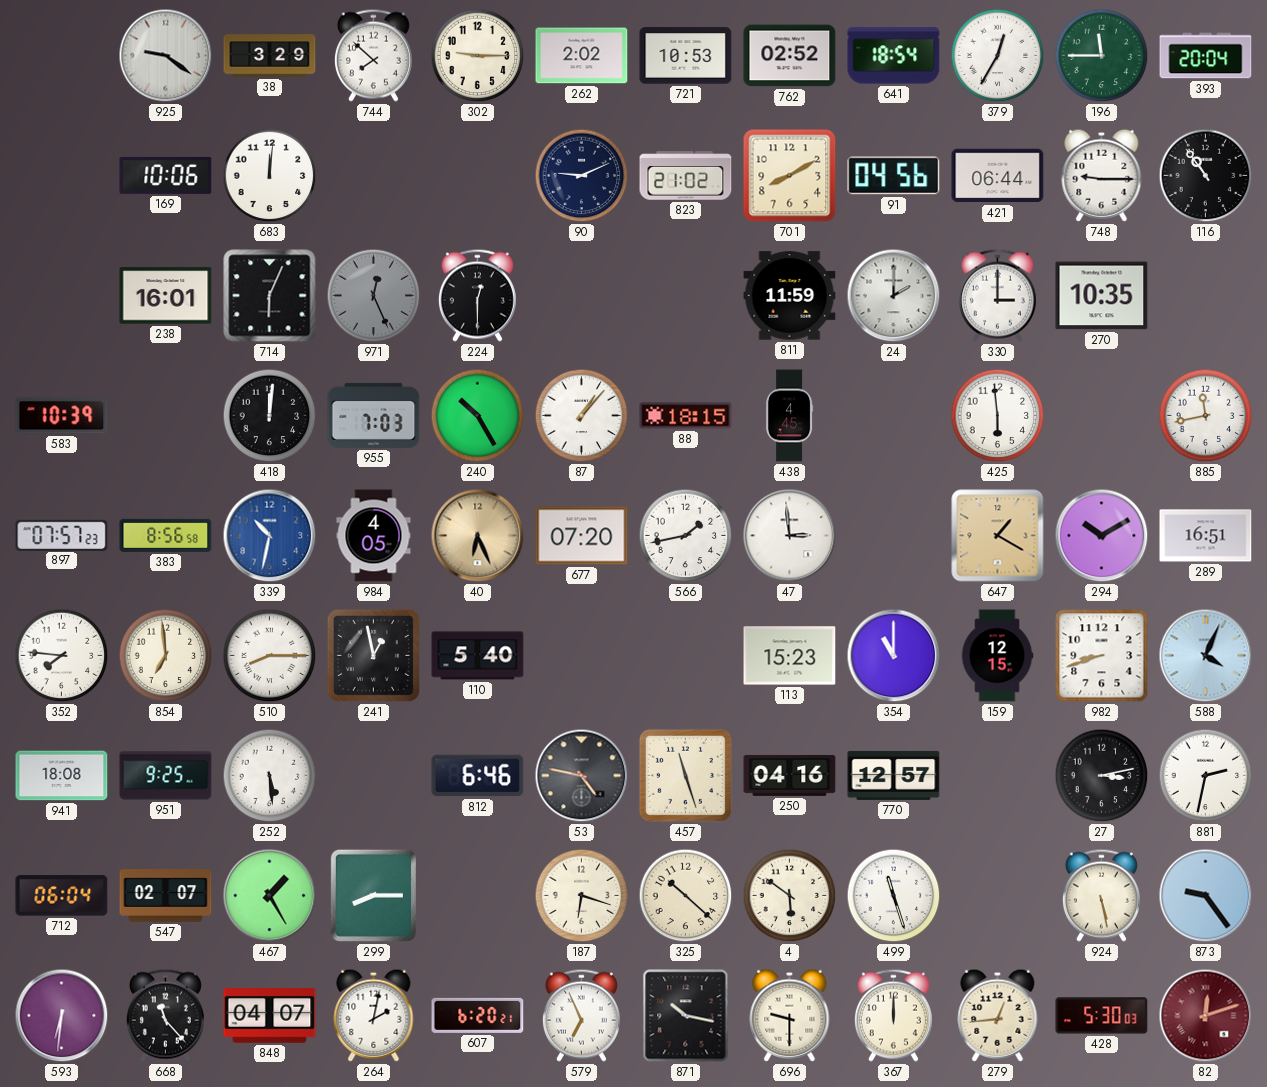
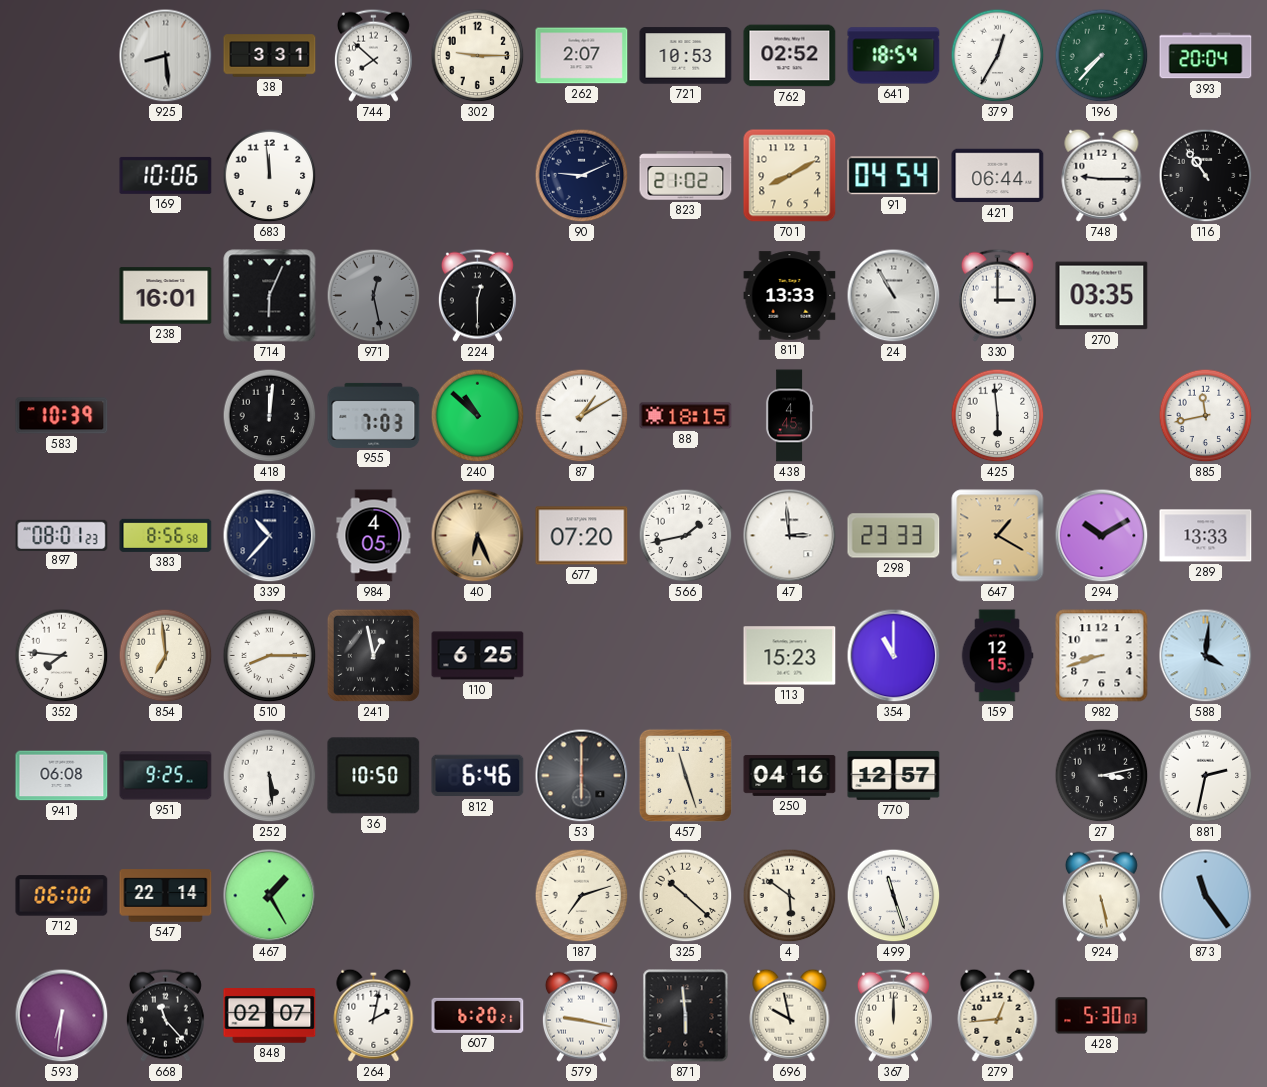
925: 9:21 -> 8:29
38: 3:29 -> 3:31
262: 2:02 -> 2:07
196: 11:45 -> 7:37
683: 12:01 -> 11:59
91: 04:56 -> 04:54
971: 12:26 -> 12:28
811: 11:59 -> 13:33
24: 2:00 -> 10:55
270: 10:35 -> 03:35
240: 10:25 -> 10:52
87: 1:07 -> 1:10
897: 07:57 -> 08:01
339: 10:32 -> 10:37
339 dial: blue -> navy
298: none -> 23:33
289: 16:51 -> 13:33
110: 5:40 -> 6:25
588: 4:04 -> 4:01
941: 18:08 -> 06:08
36: none -> 10:50
53: 4:47 -> 6:00
712: 06:04 -> 06:00
547: 02:07 -> 22:14
299: 8:15 -> none
187: 6:18 -> 7:12
873: 9:24 -> 11:24
848: 04:07 -> 02:07
579: 6:56 -> 9:17
871: 10:17 -> 5:59
696: 9:30 -> 9:58
82: 12:12 -> none
